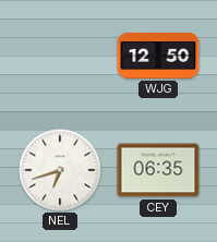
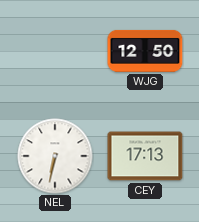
NEL: 6:42 -> 6:32
CEY: 06:35 -> 17:13
